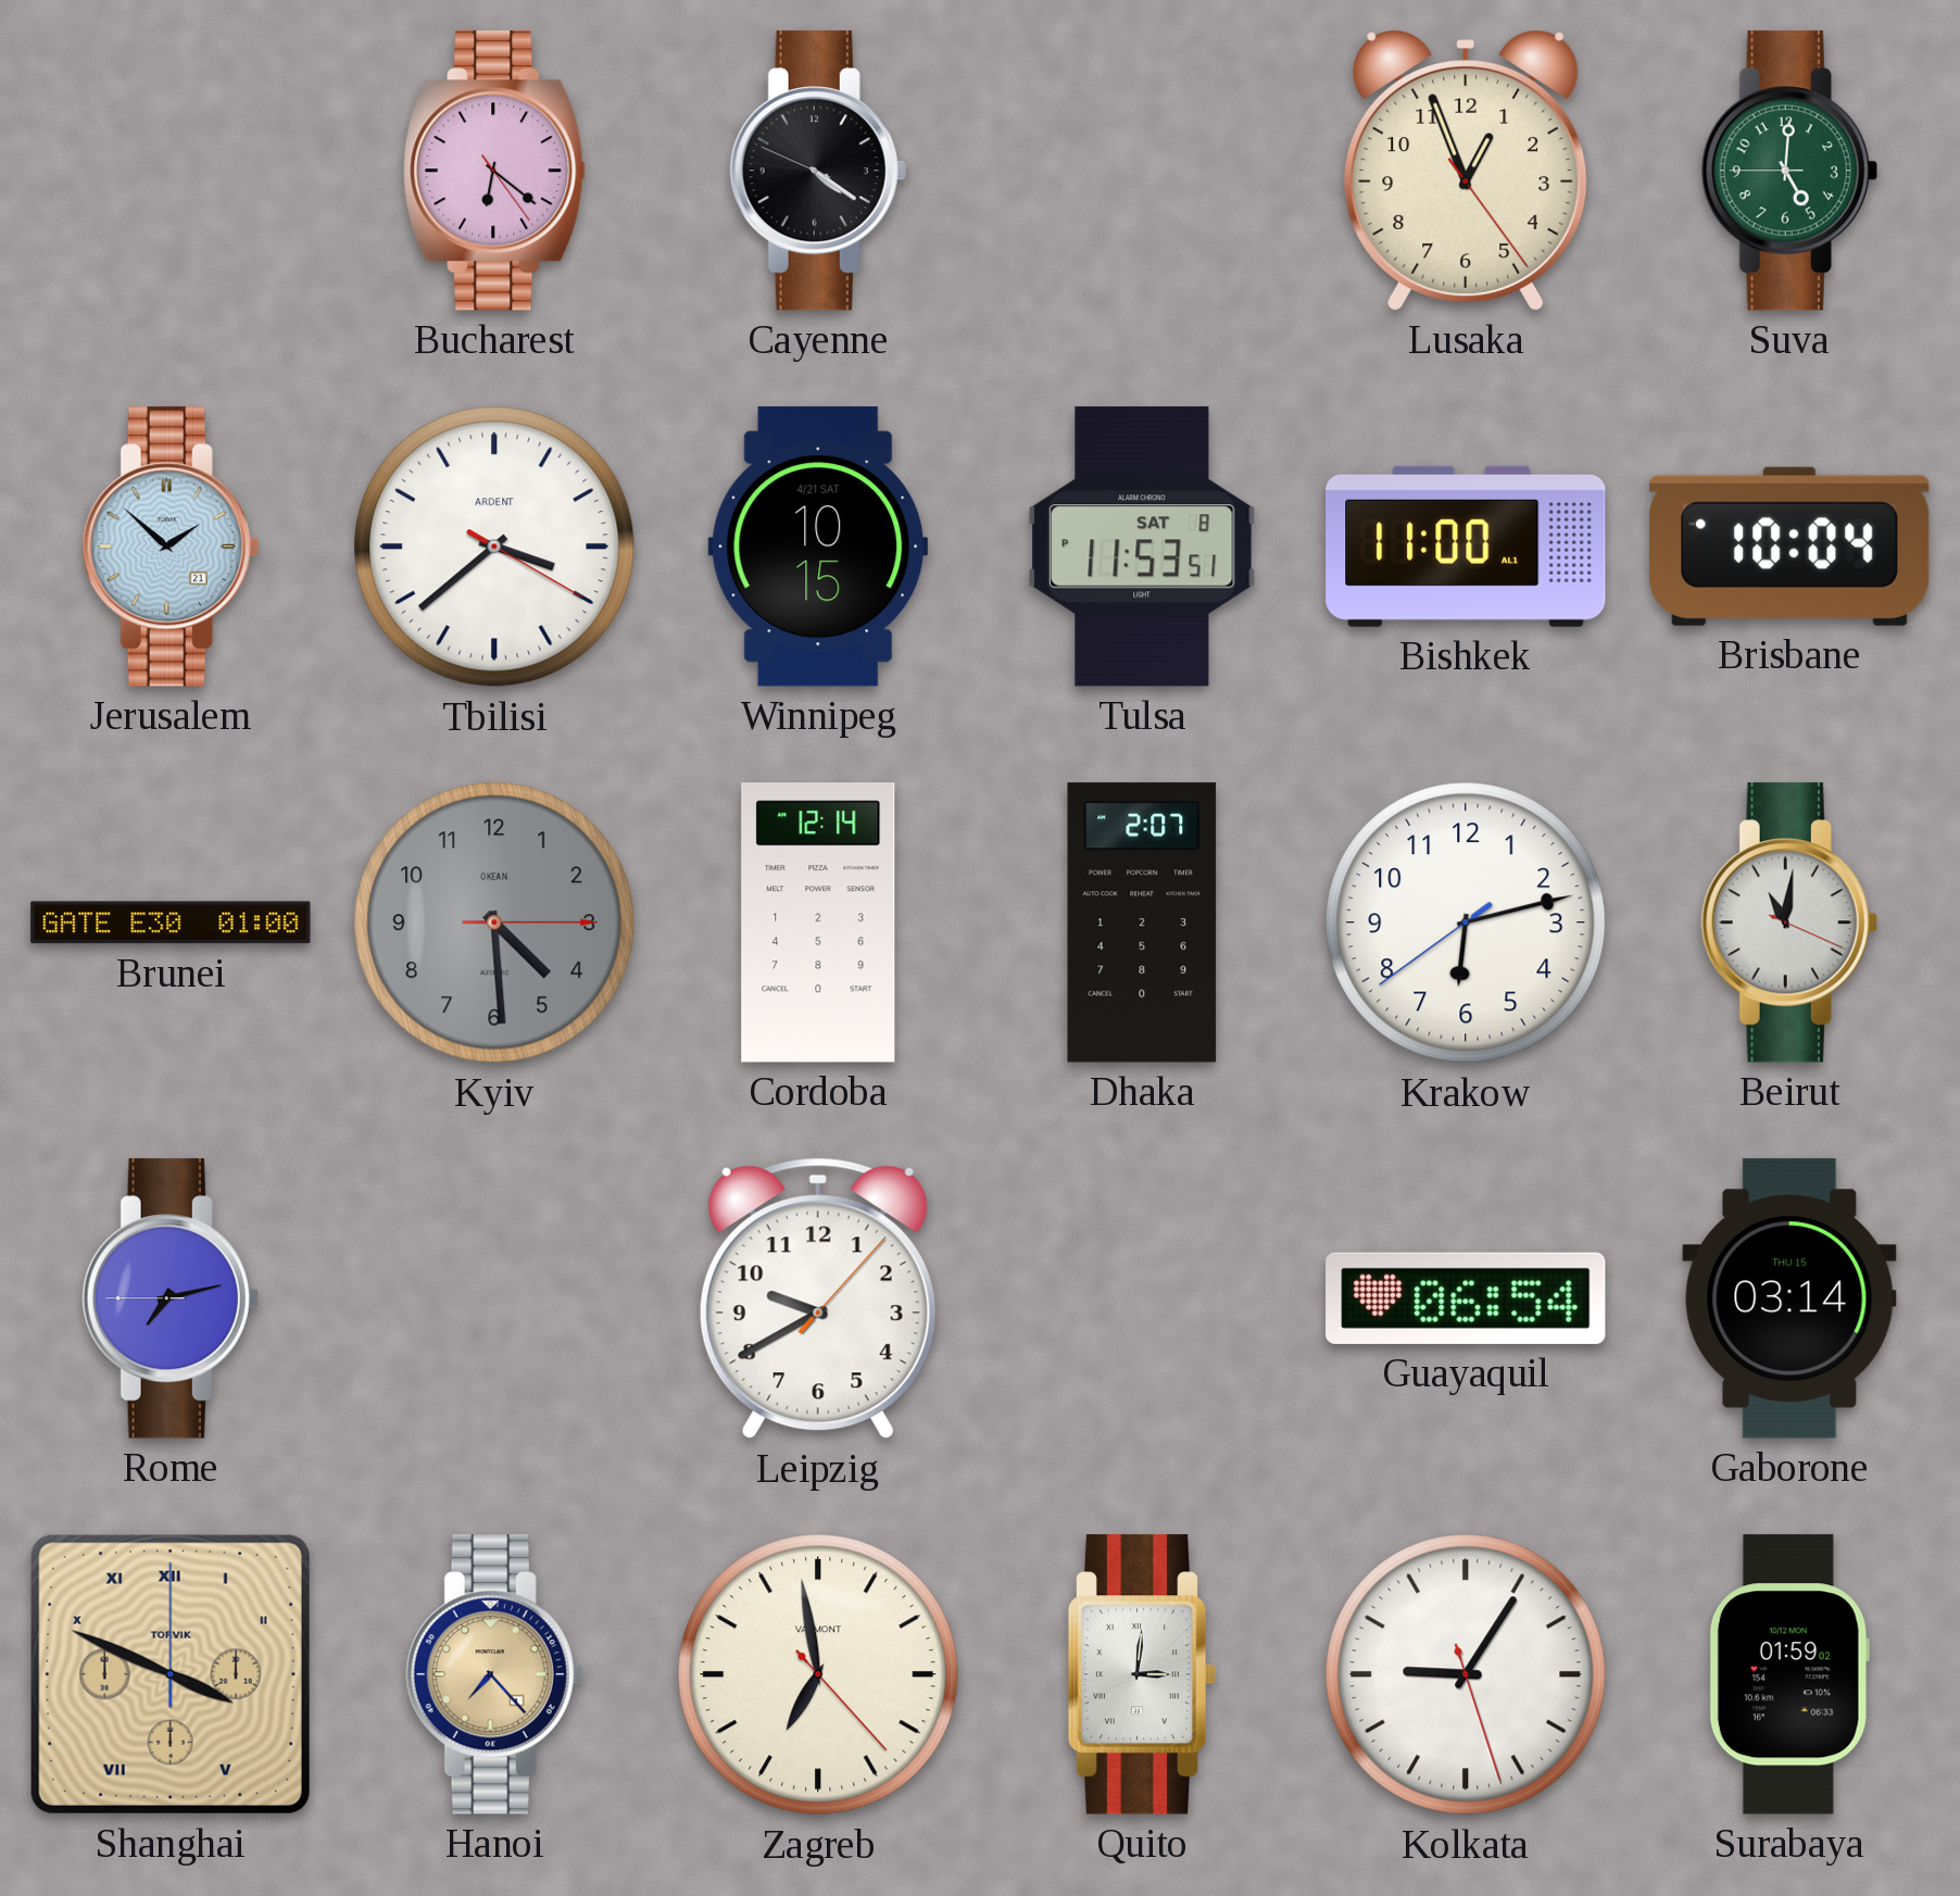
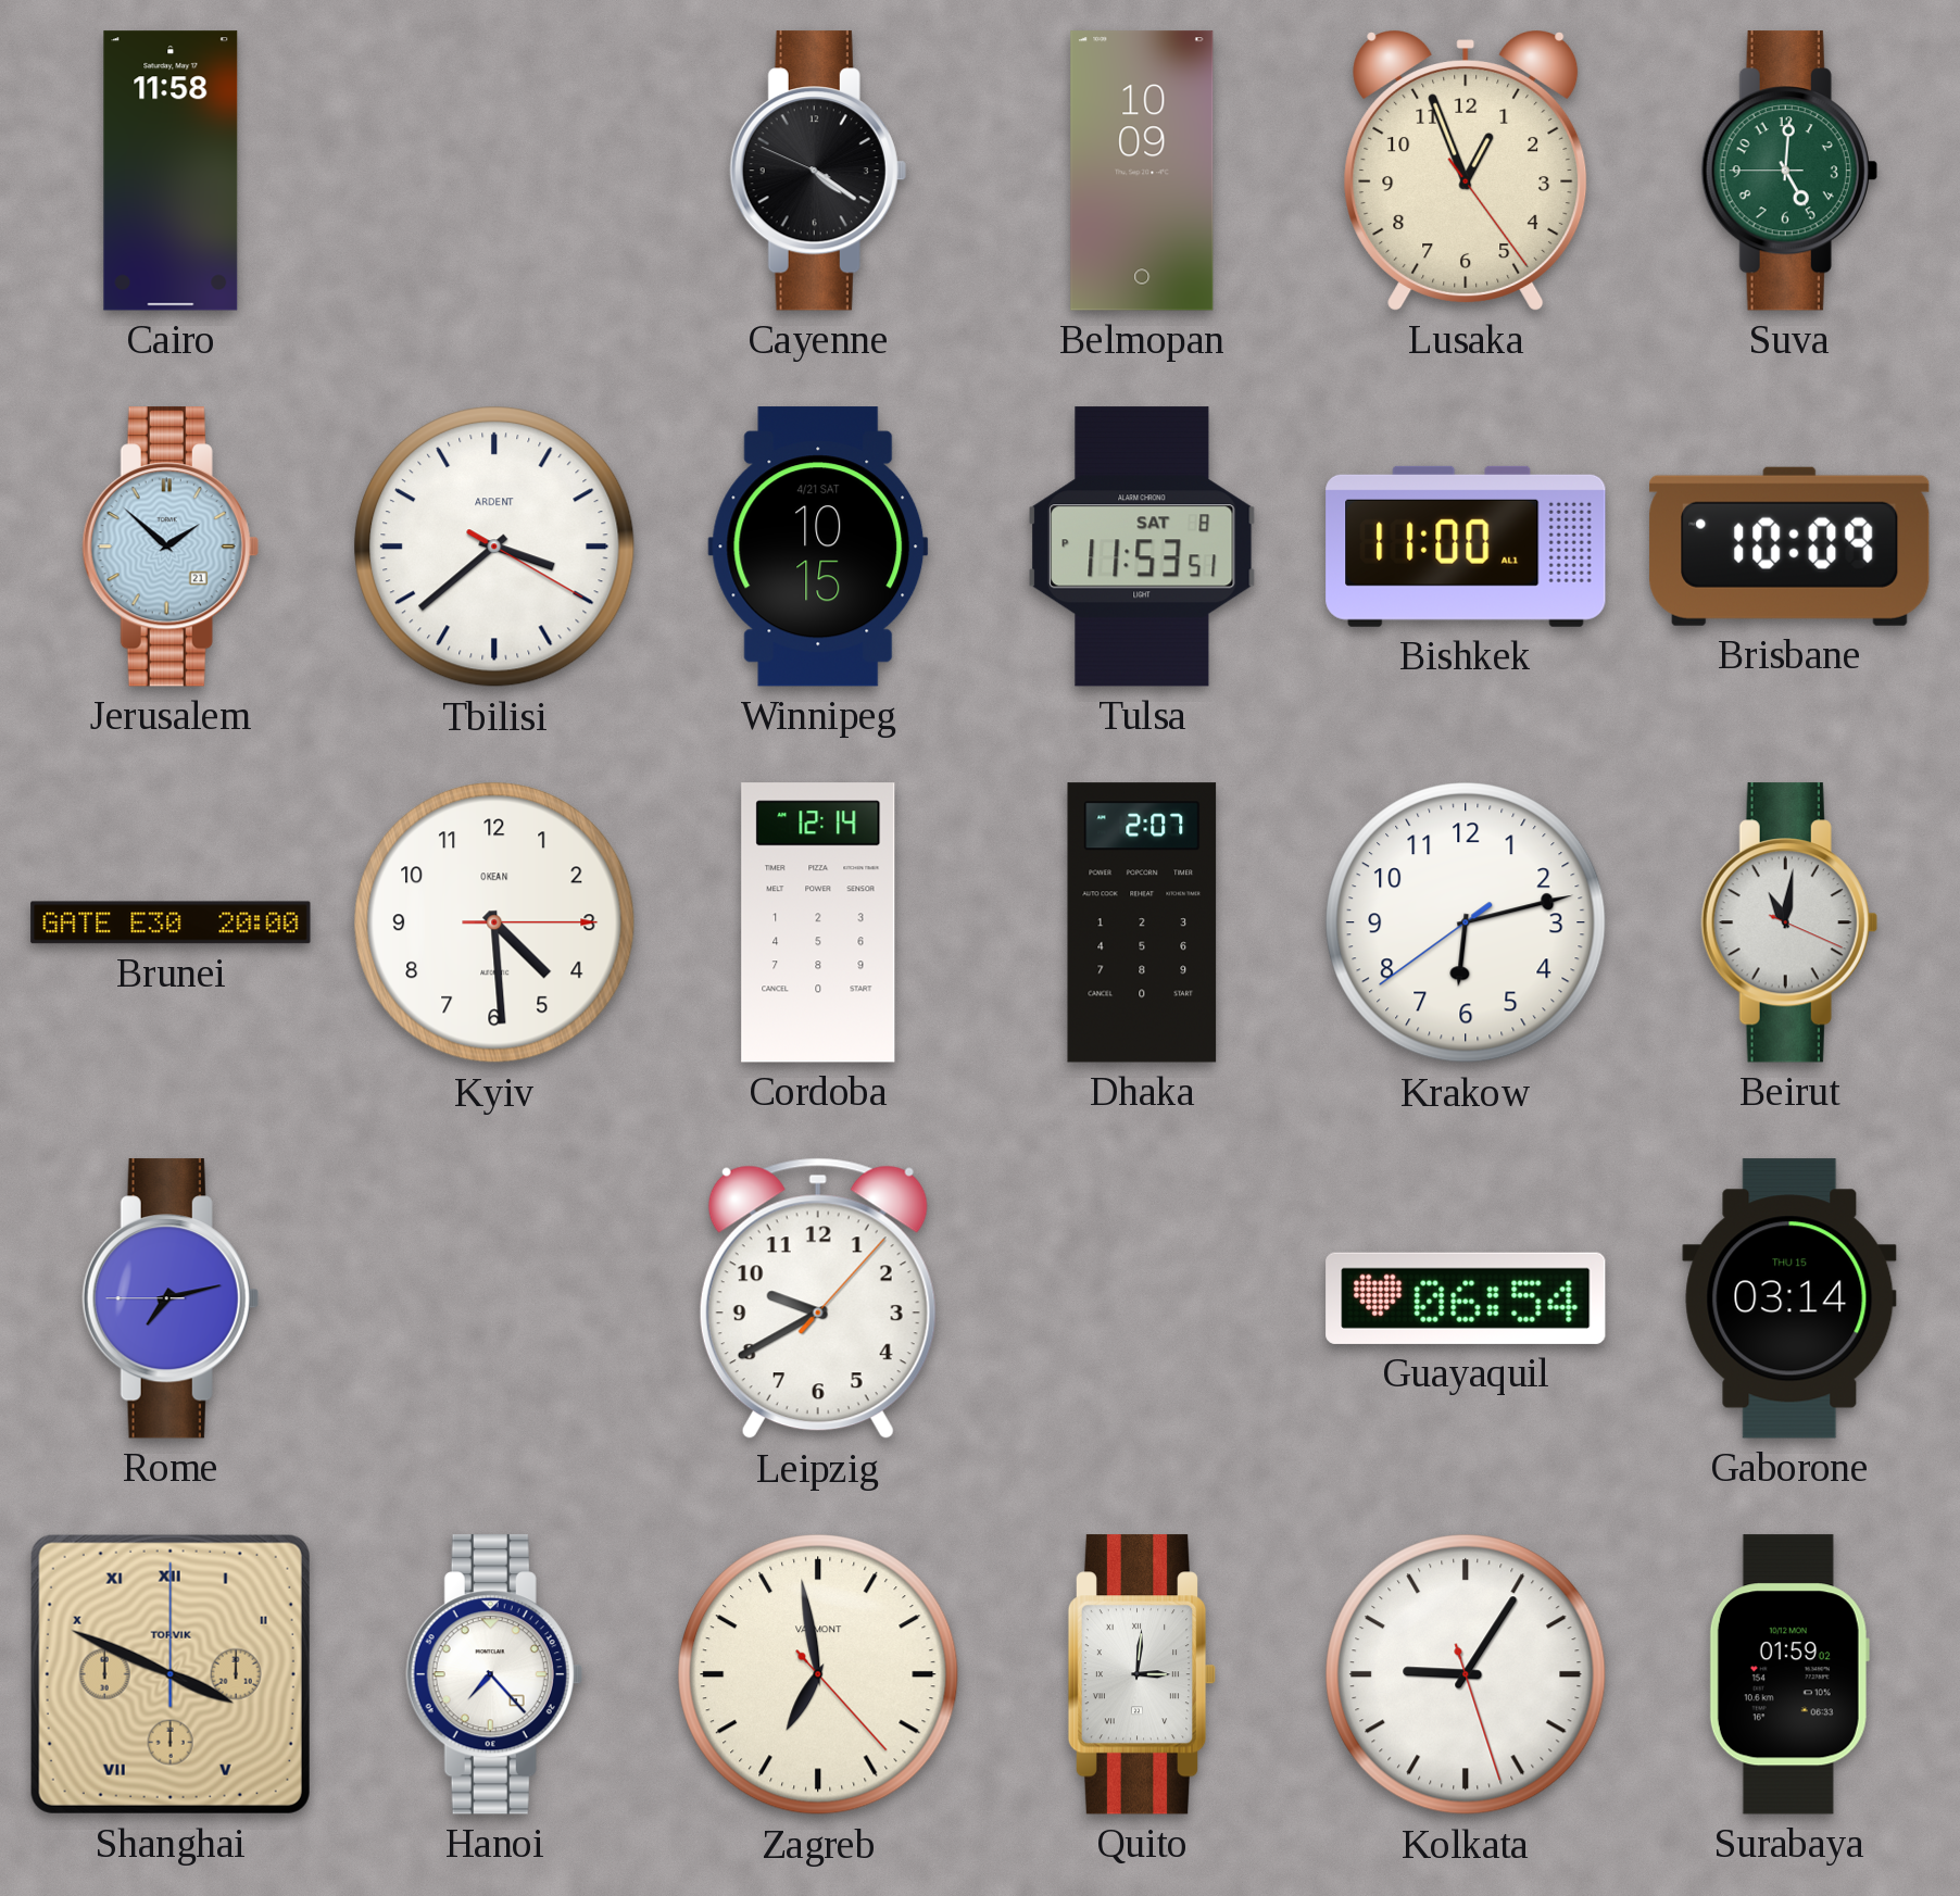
Cairo: none -> 11:58
Bucharest: 6:21 -> none
Belmopan: none -> 10:09
Brisbane: 10:04 -> 10:09
Brunei: 01:00 -> 20:00
Kyiv dial: grey -> white
Hanoi dial: champagne -> white
